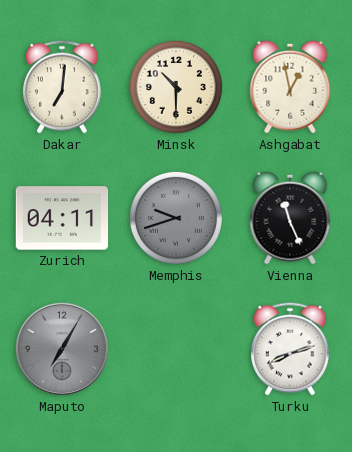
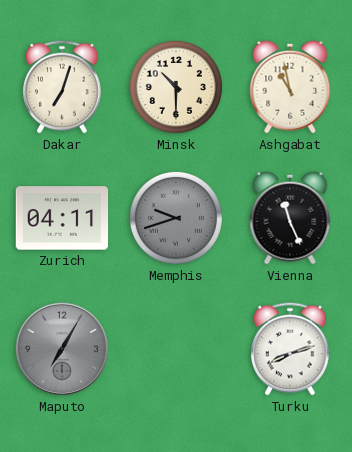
Dakar: 7:01 -> 7:03
Ashgabat: 12:58 -> 10:58
